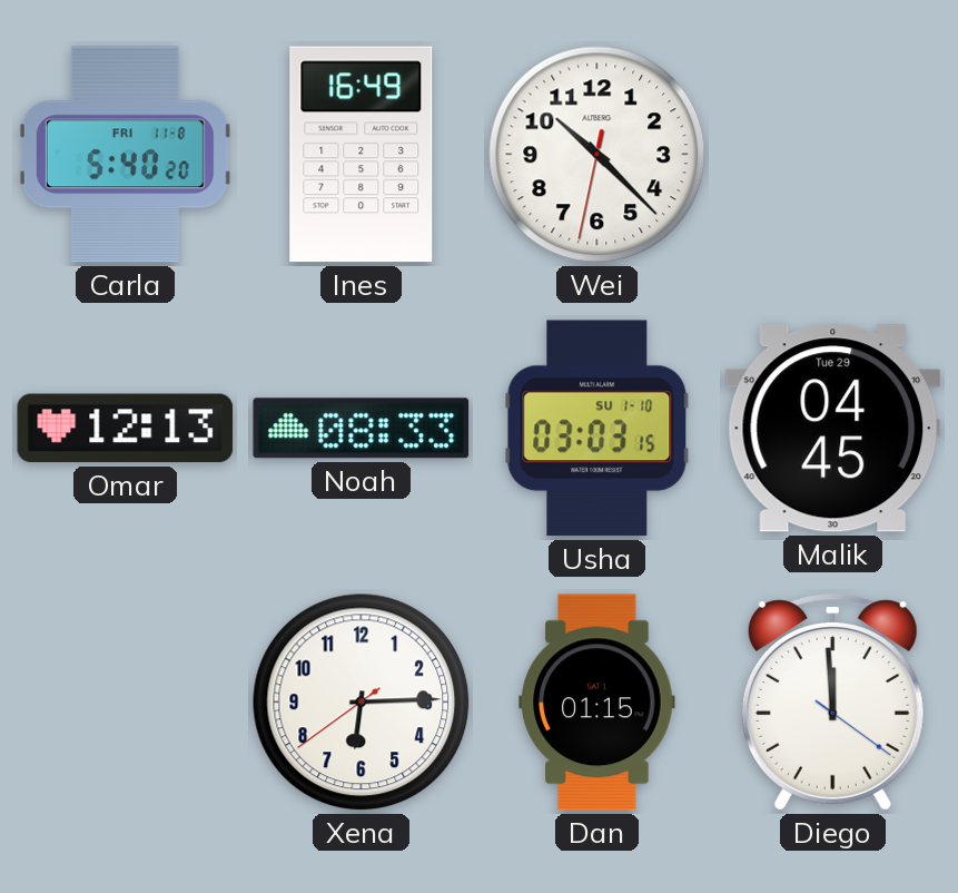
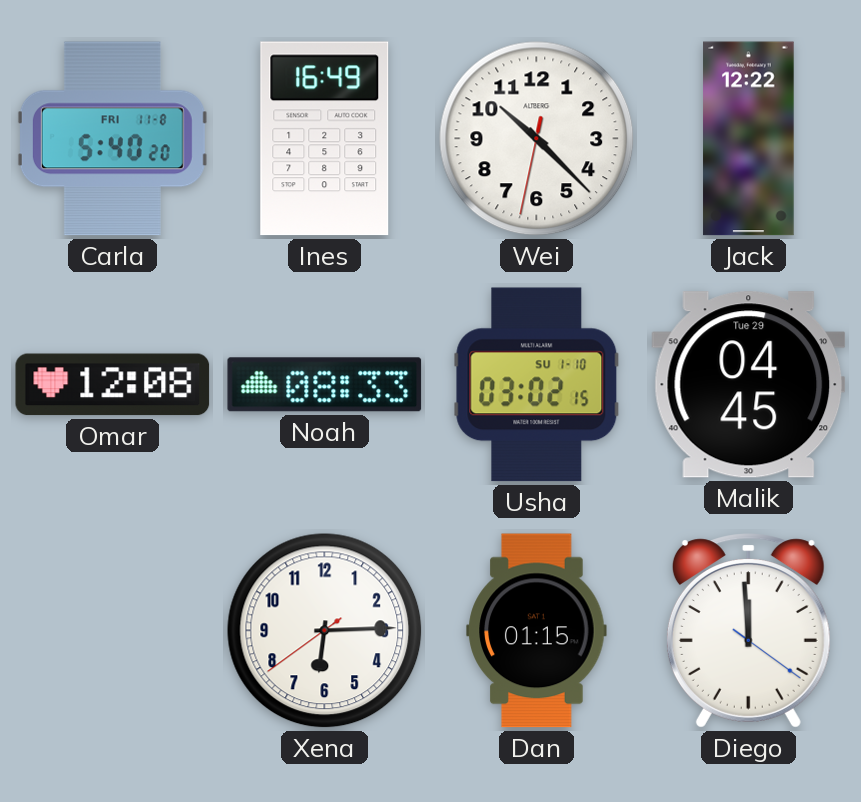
Jack: none -> 12:22
Omar: 12:13 -> 12:08
Usha: 03:03 -> 03:02
